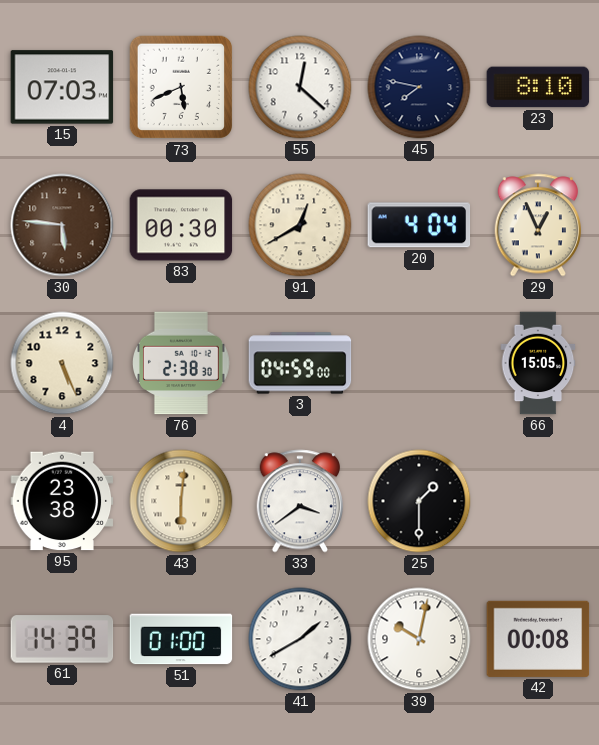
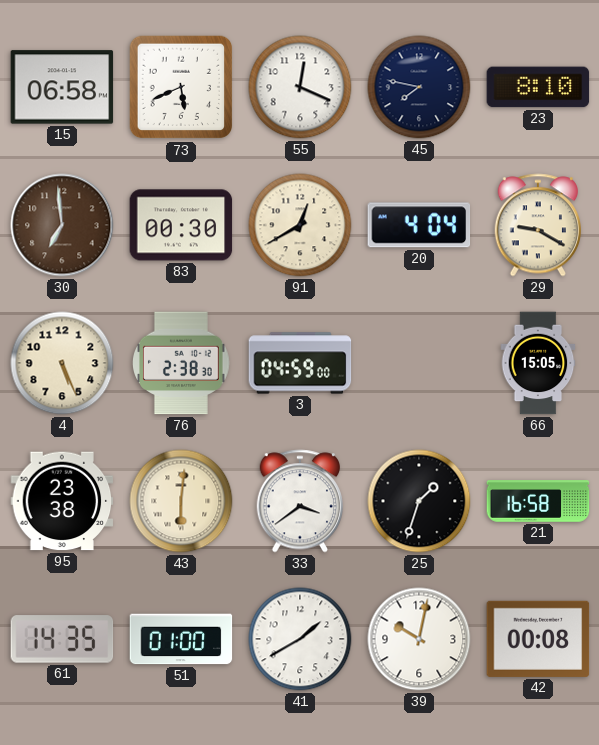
15: 07:03 -> 06:58
55: 12:22 -> 12:19
30: 5:46 -> 6:59
29: 12:56 -> 9:20
25: 1:30 -> 1:33
21: none -> 16:58
61: 14:39 -> 14:35
